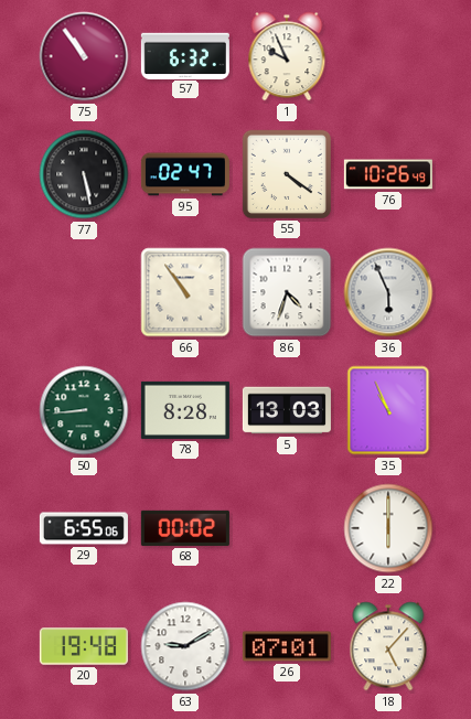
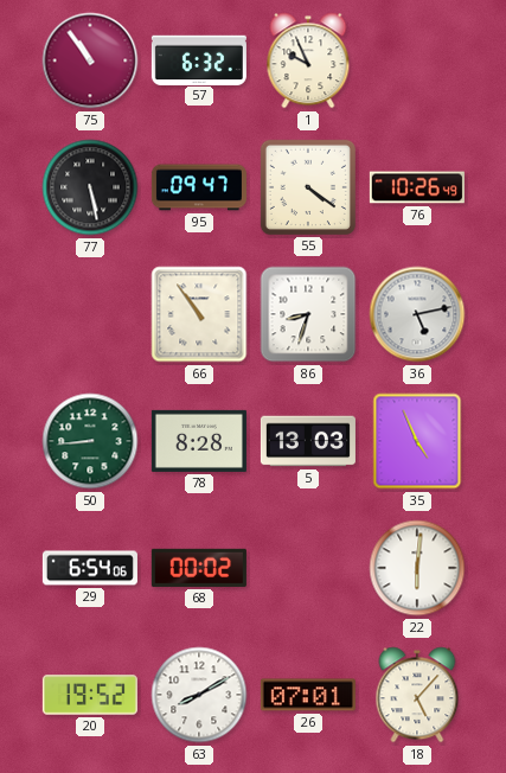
95: 02:47 -> 09:47
86: 4:33 -> 8:33
36: 5:56 -> 5:13
35: 10:56 -> 4:56
29: 6:55 -> 6:54
22: 6:00 -> 6:01
20: 19:48 -> 19:52
63: 9:10 -> 8:10
